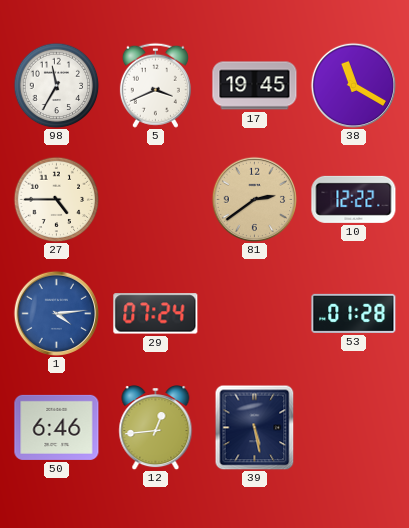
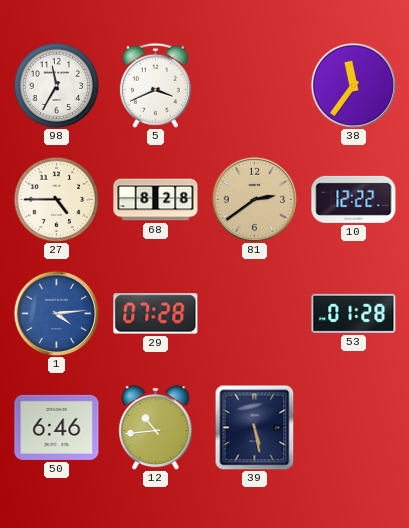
17: 19:45 -> none
38: 11:20 -> 11:36
68: none -> 8:28
29: 07:24 -> 07:28
12: 12:44 -> 10:44
